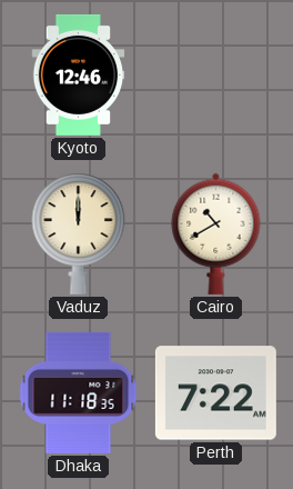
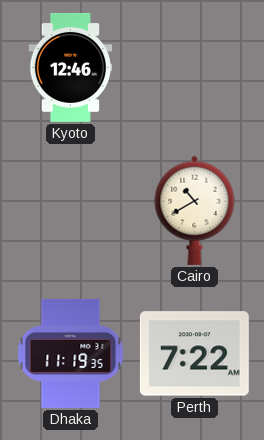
Vaduz: 12:00 -> none
Dhaka: 11:18 -> 11:19
